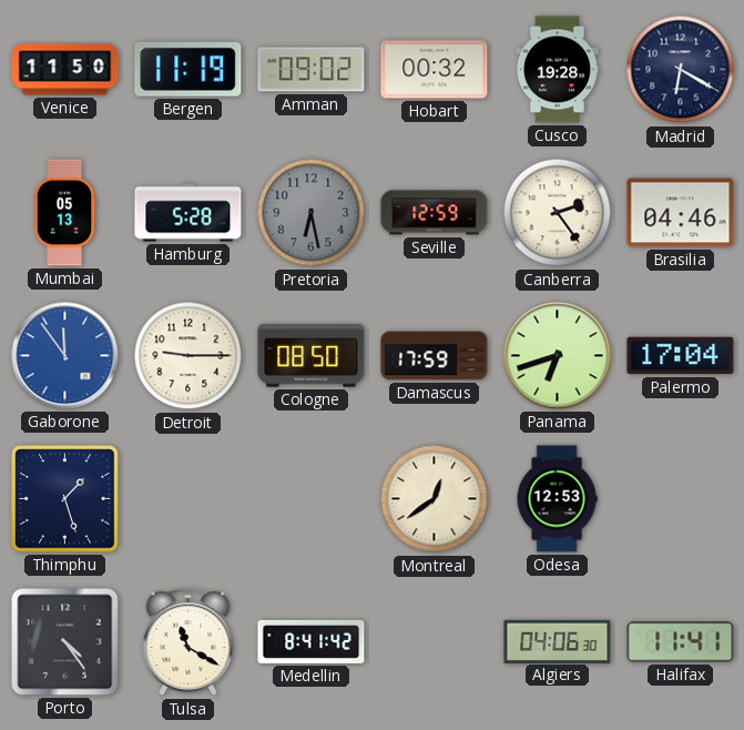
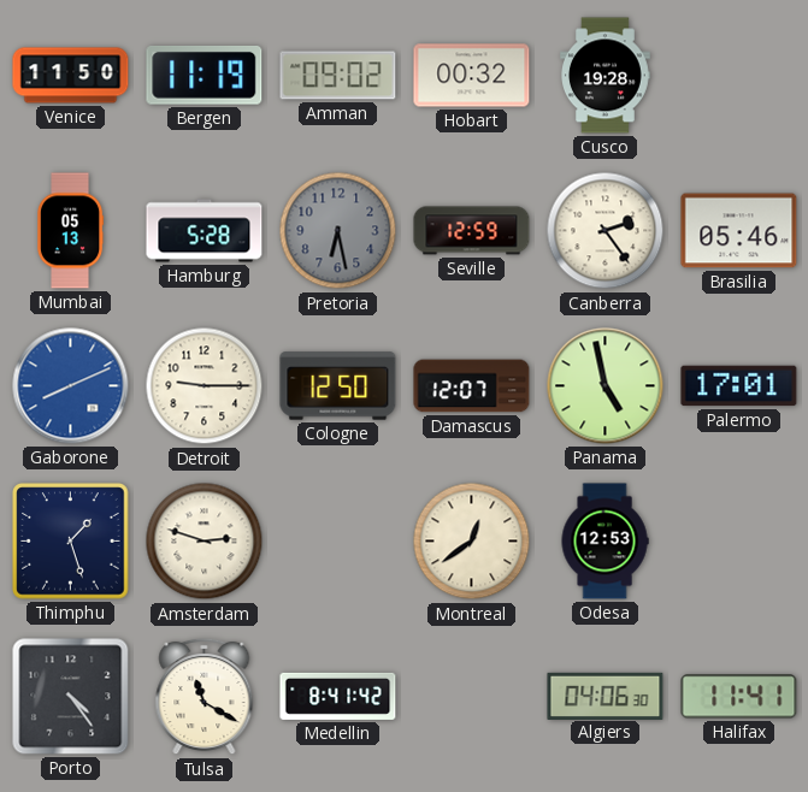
Madrid: 6:20 -> none
Brasilia: 04:46 -> 05:46
Gaborone: 11:54 -> 8:11
Cologne: 08:50 -> 12:50
Damascus: 17:59 -> 12:07
Panama: 6:42 -> 4:58
Palermo: 17:04 -> 17:01
Amsterdam: none -> 2:48
